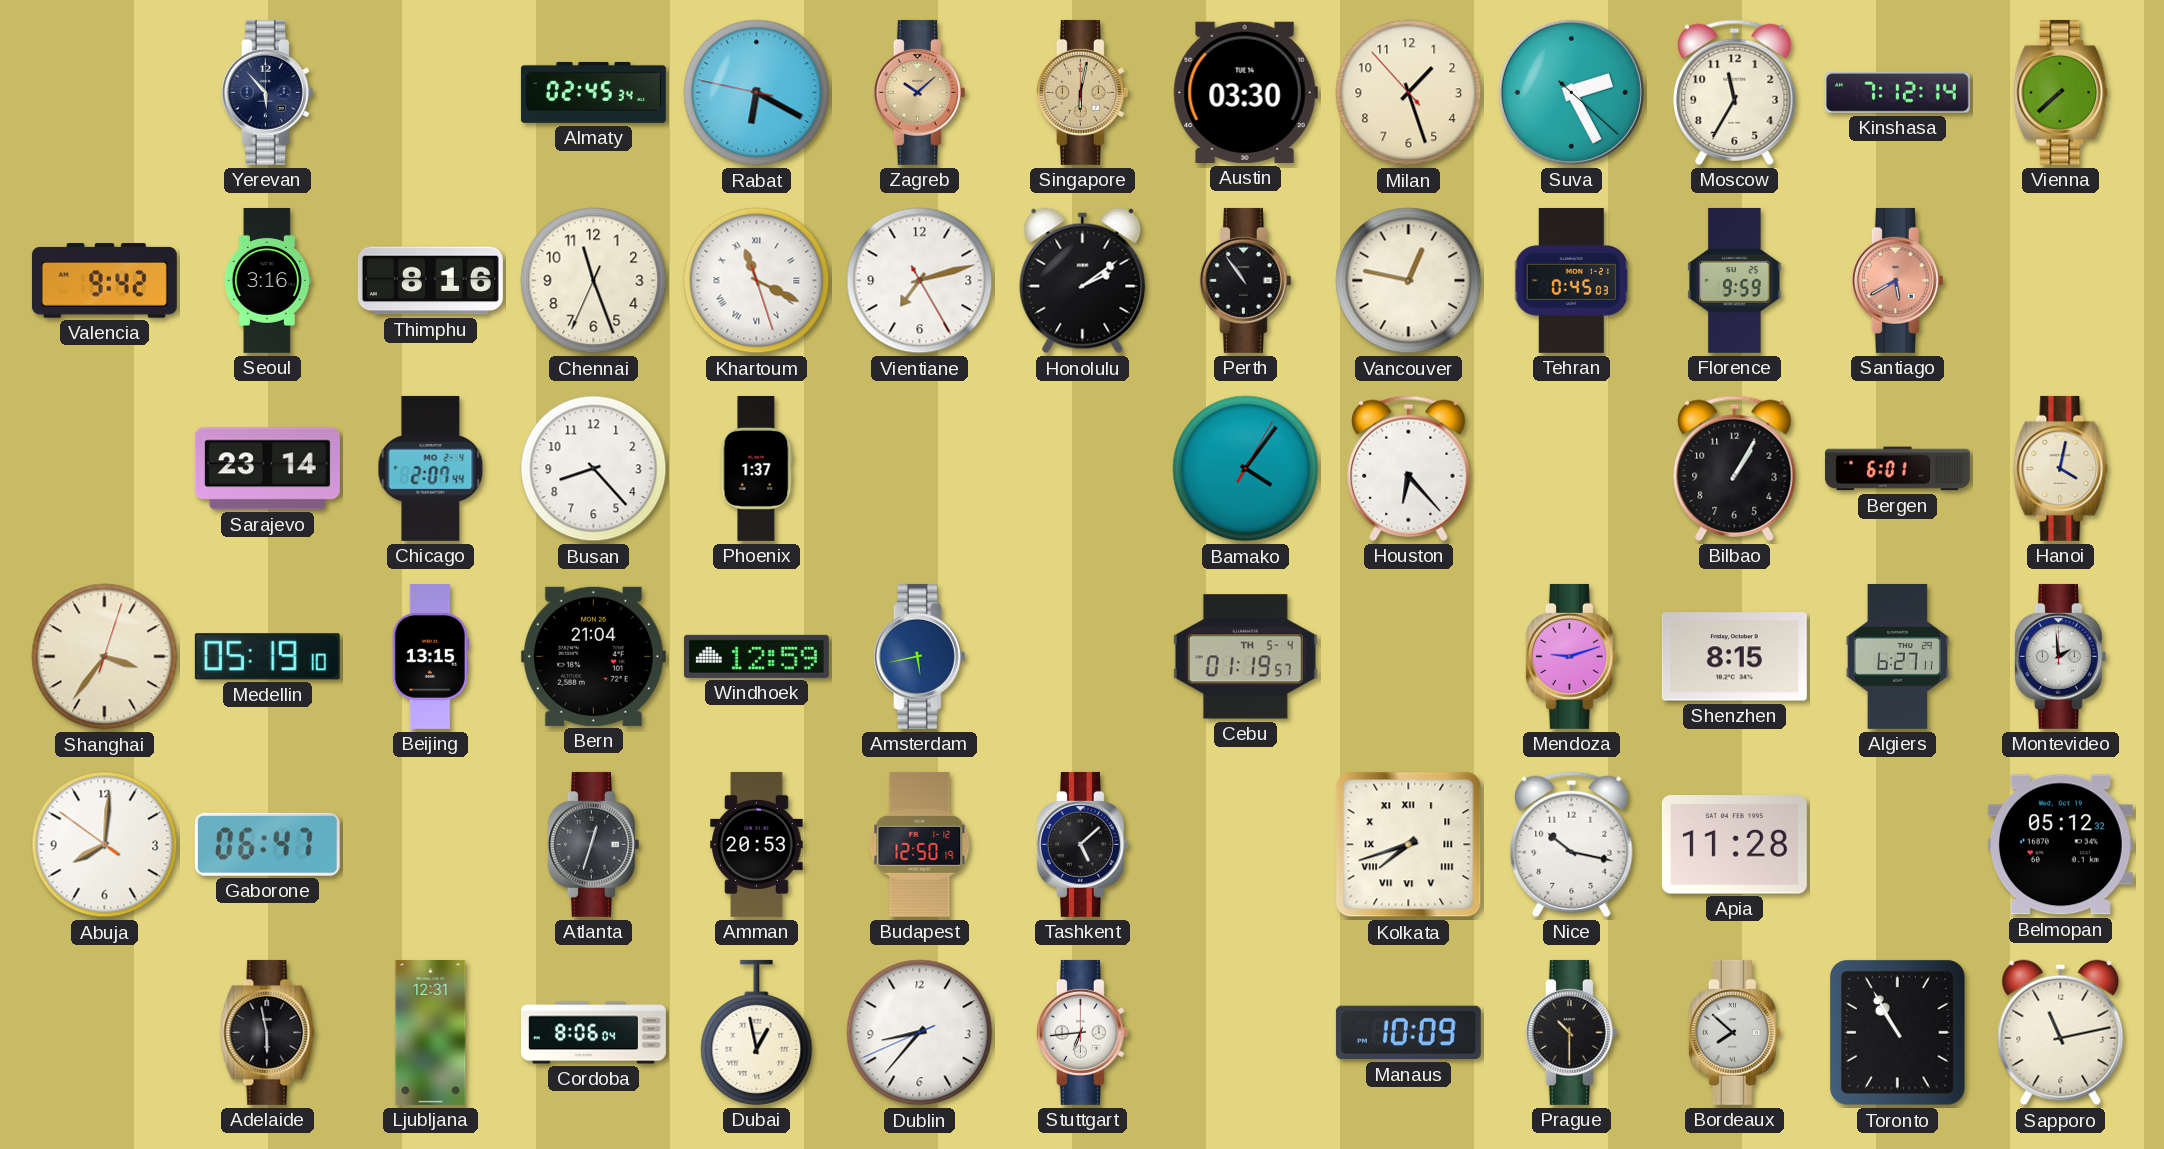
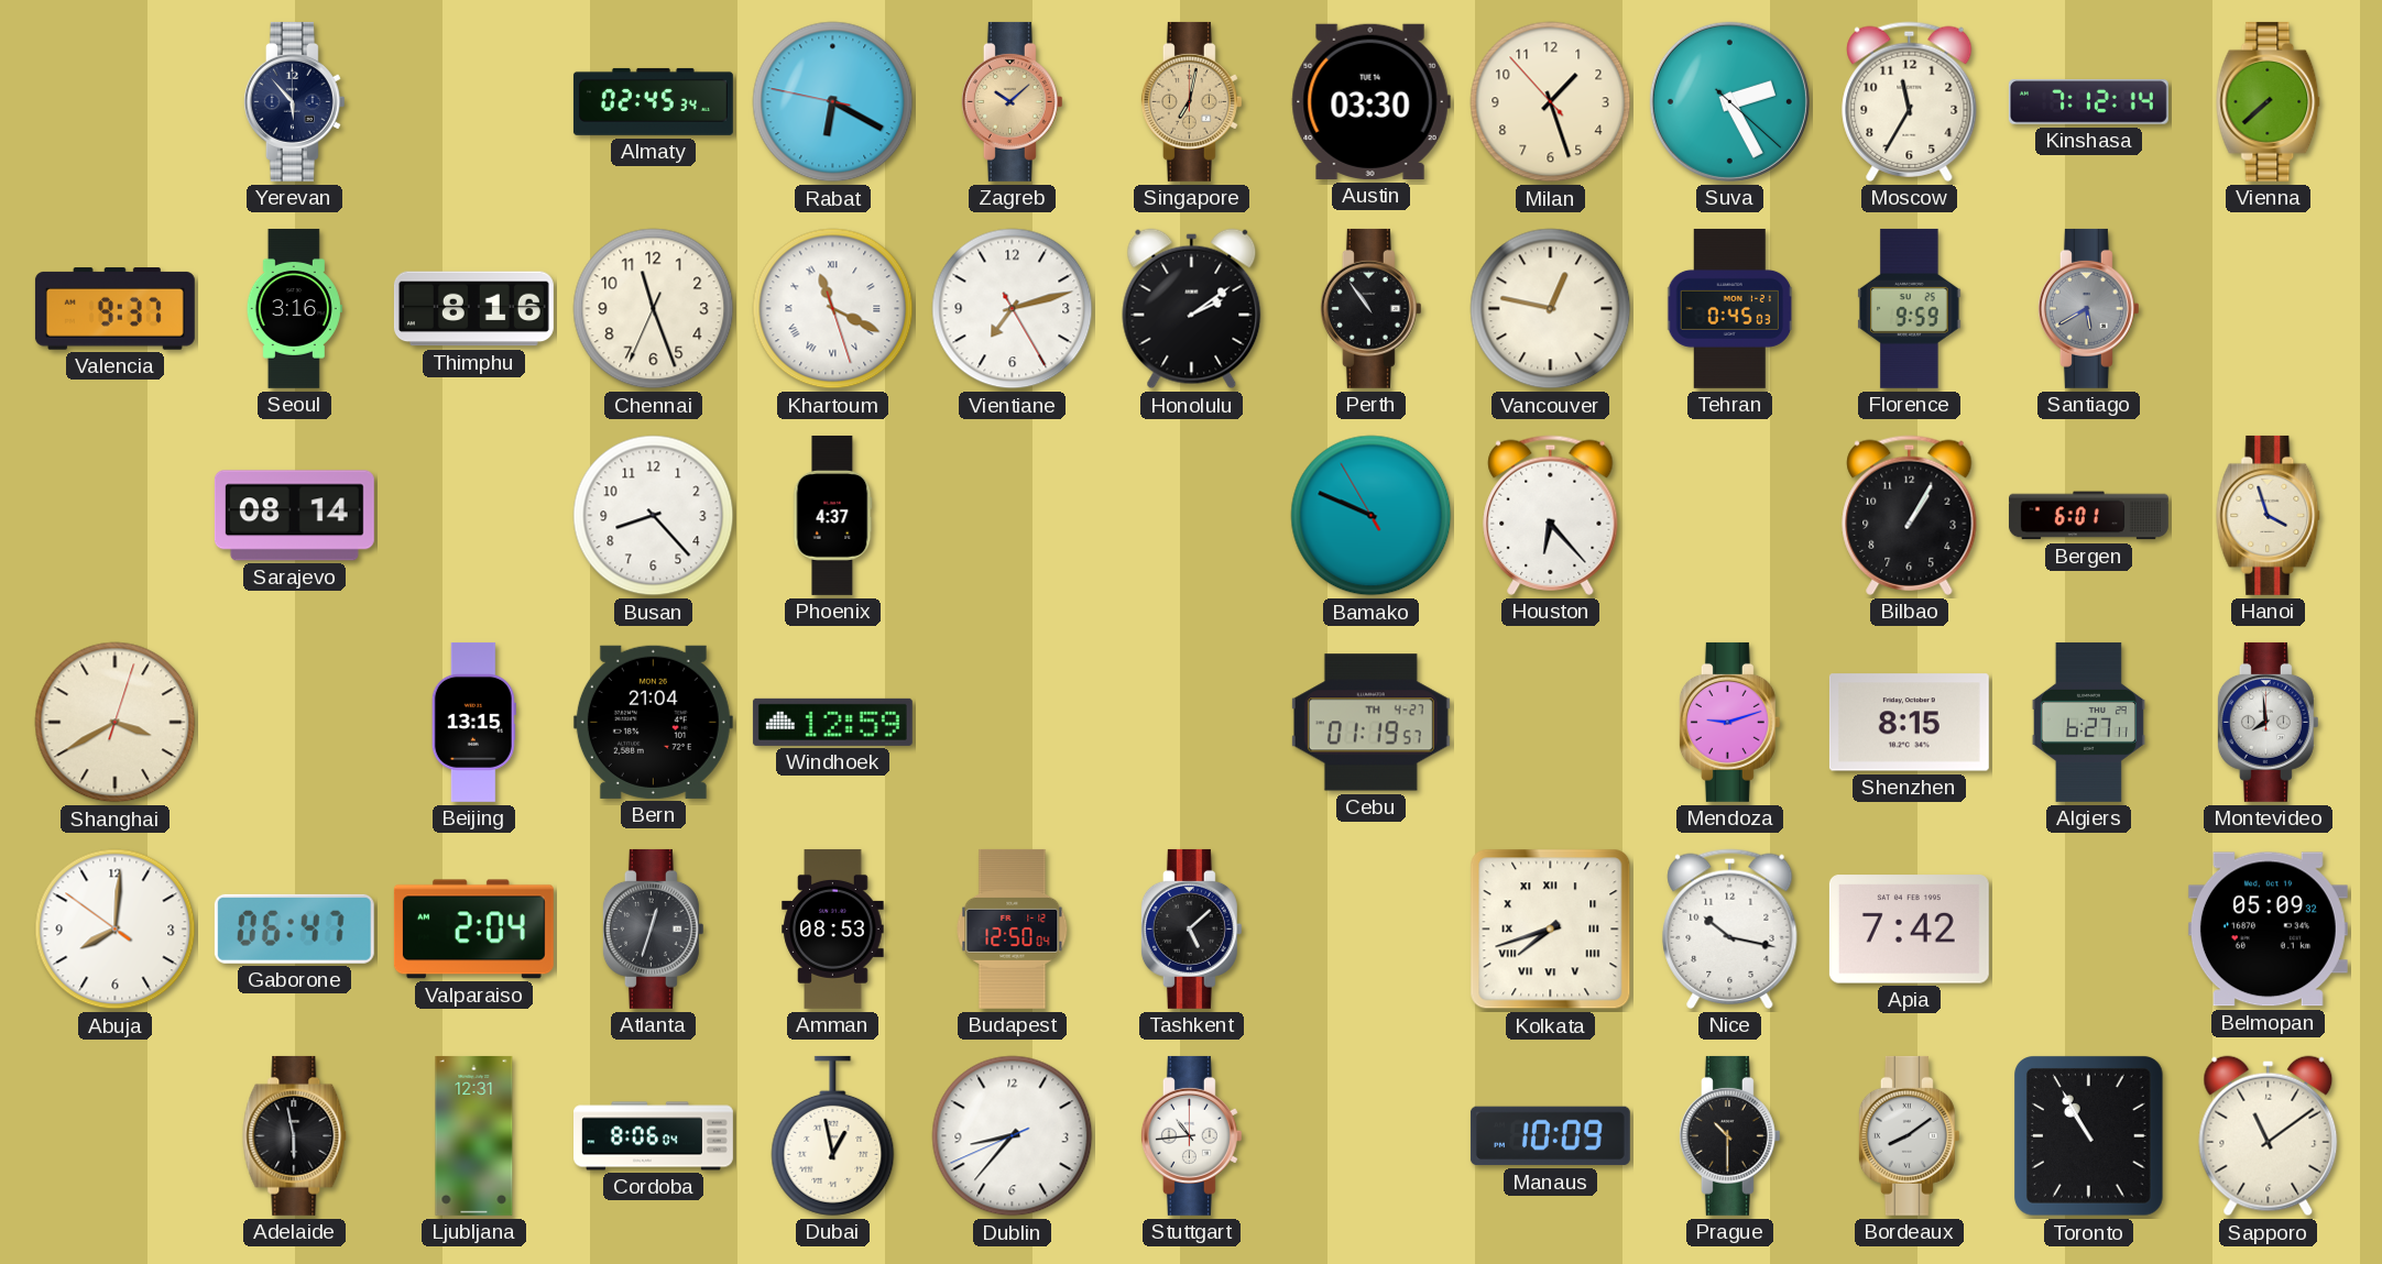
Singapore: 6:02 -> 7:02
Valencia: 9:42 -> 9:37
Santiago dial: salmon -> grey
Sarajevo: 23:14 -> 08:14
Chicago: 2:07 -> none
Phoenix: 1:37 -> 4:37
Bamako: 4:06 -> 9:48
Hanoi: 4:02 -> 3:57
Shanghai: 3:36 -> 3:40
Medellin: 05:19 -> none
Amsterdam: 5:43 -> none
Cebu date: TH 5-4 -> TH 4-27
Montevideo: 1:59 -> 7:59
Valparaiso: none -> 2:04
Amman: 20:53 -> 08:53
Budapest: 12:50:19 -> 12:50:04
Apia: 11:28 -> 7:42
Belmopan: 05:12 -> 05:09
Stuttgart: 6:44 -> 10:44
Bordeaux: 7:52 -> 8:09
Sapporo: 11:13 -> 11:09
